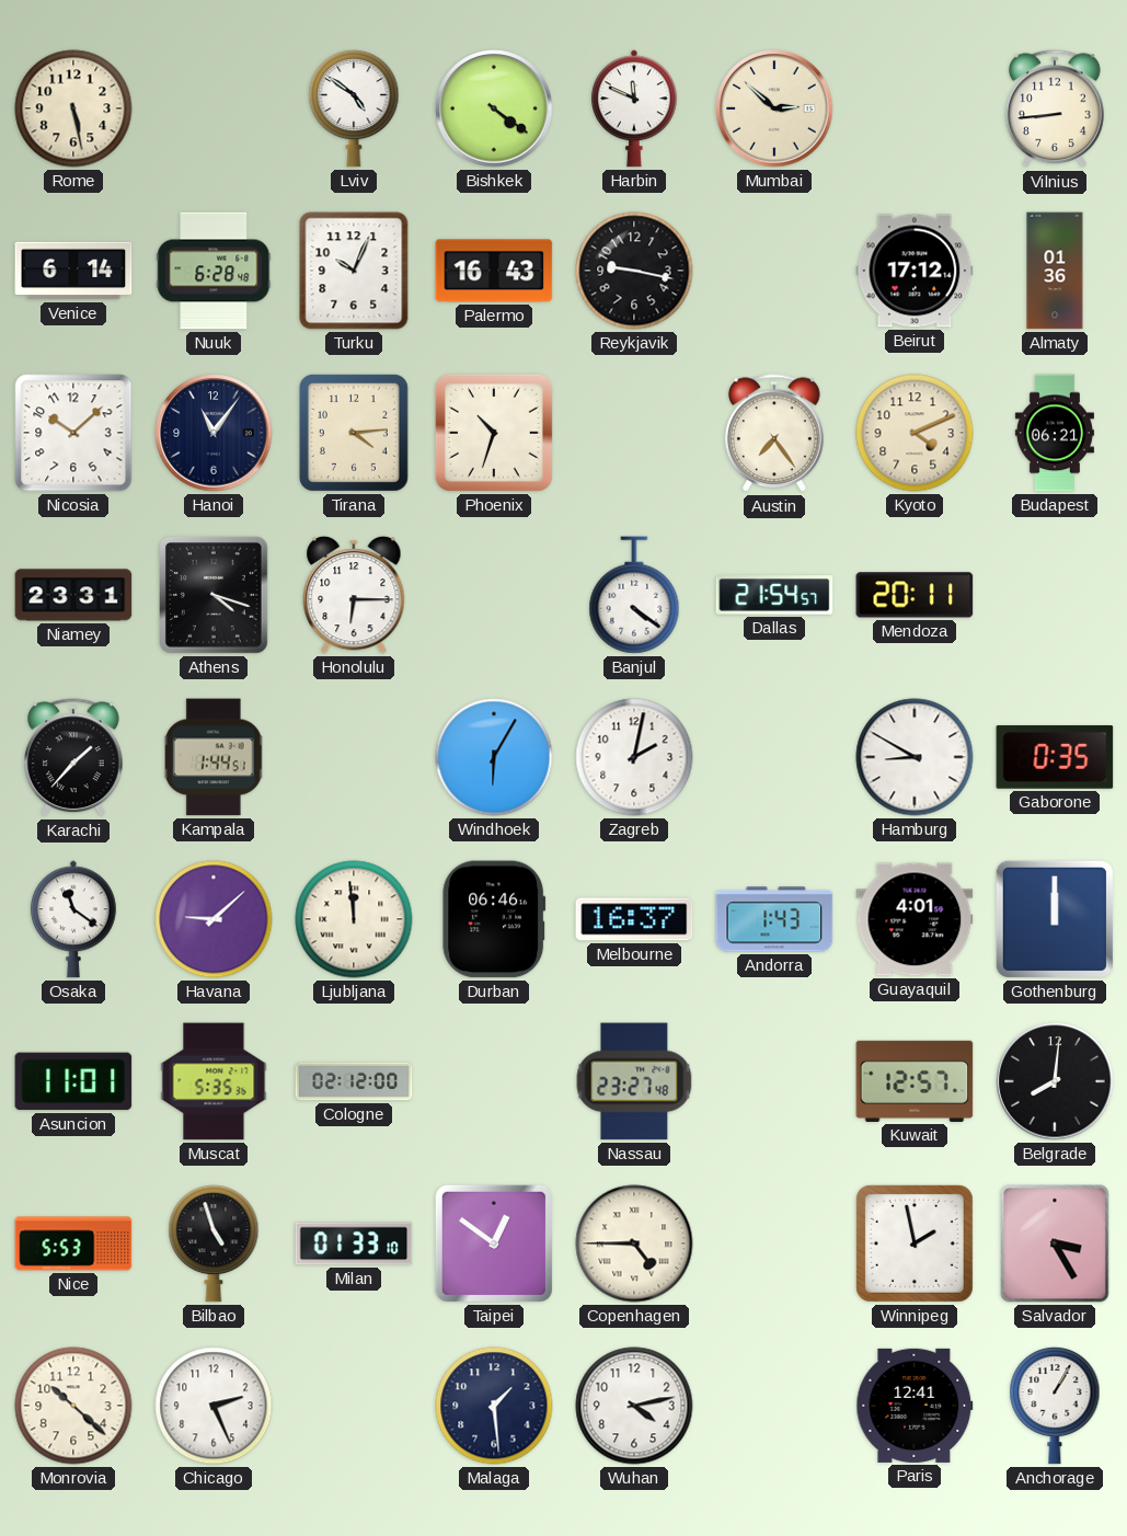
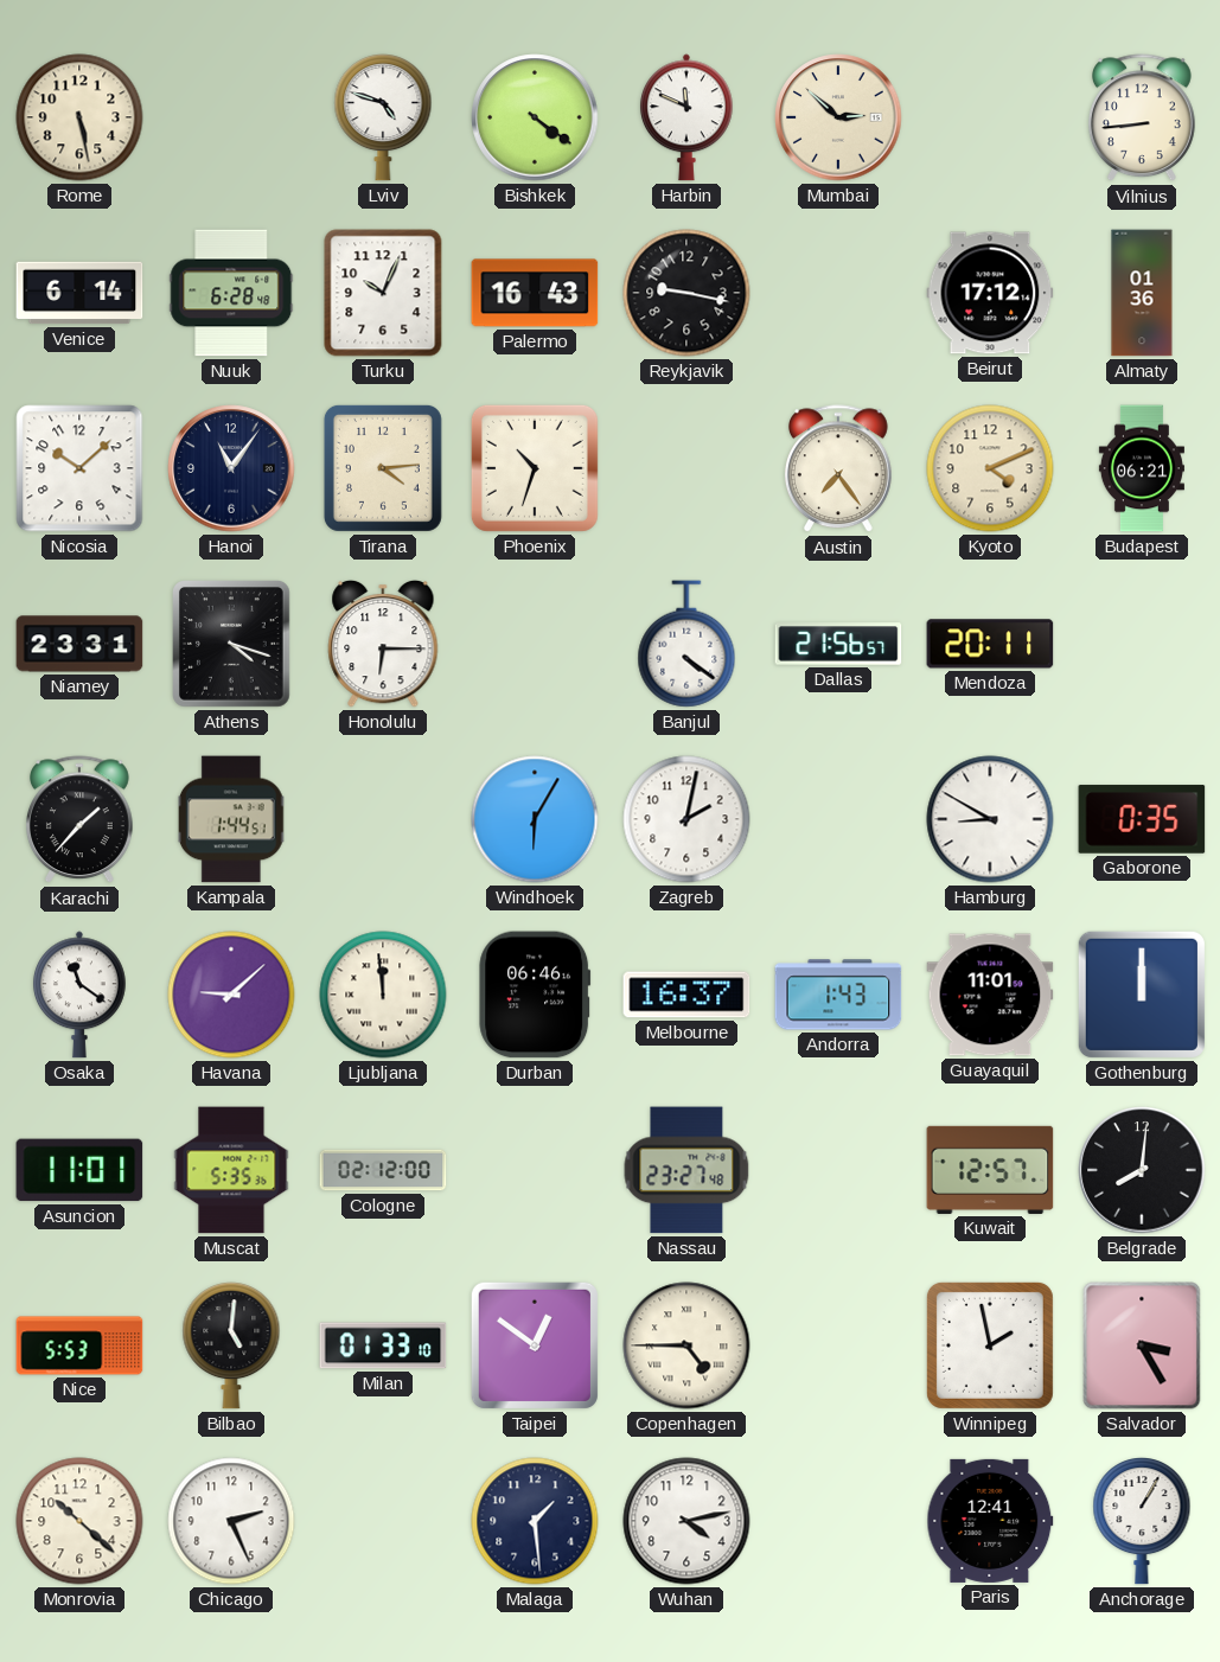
Lviv: 4:51 -> 4:48
Dallas: 21:54 -> 21:56
Guayaquil: 4:01 -> 11:01
Bilbao: 4:57 -> 5:01
